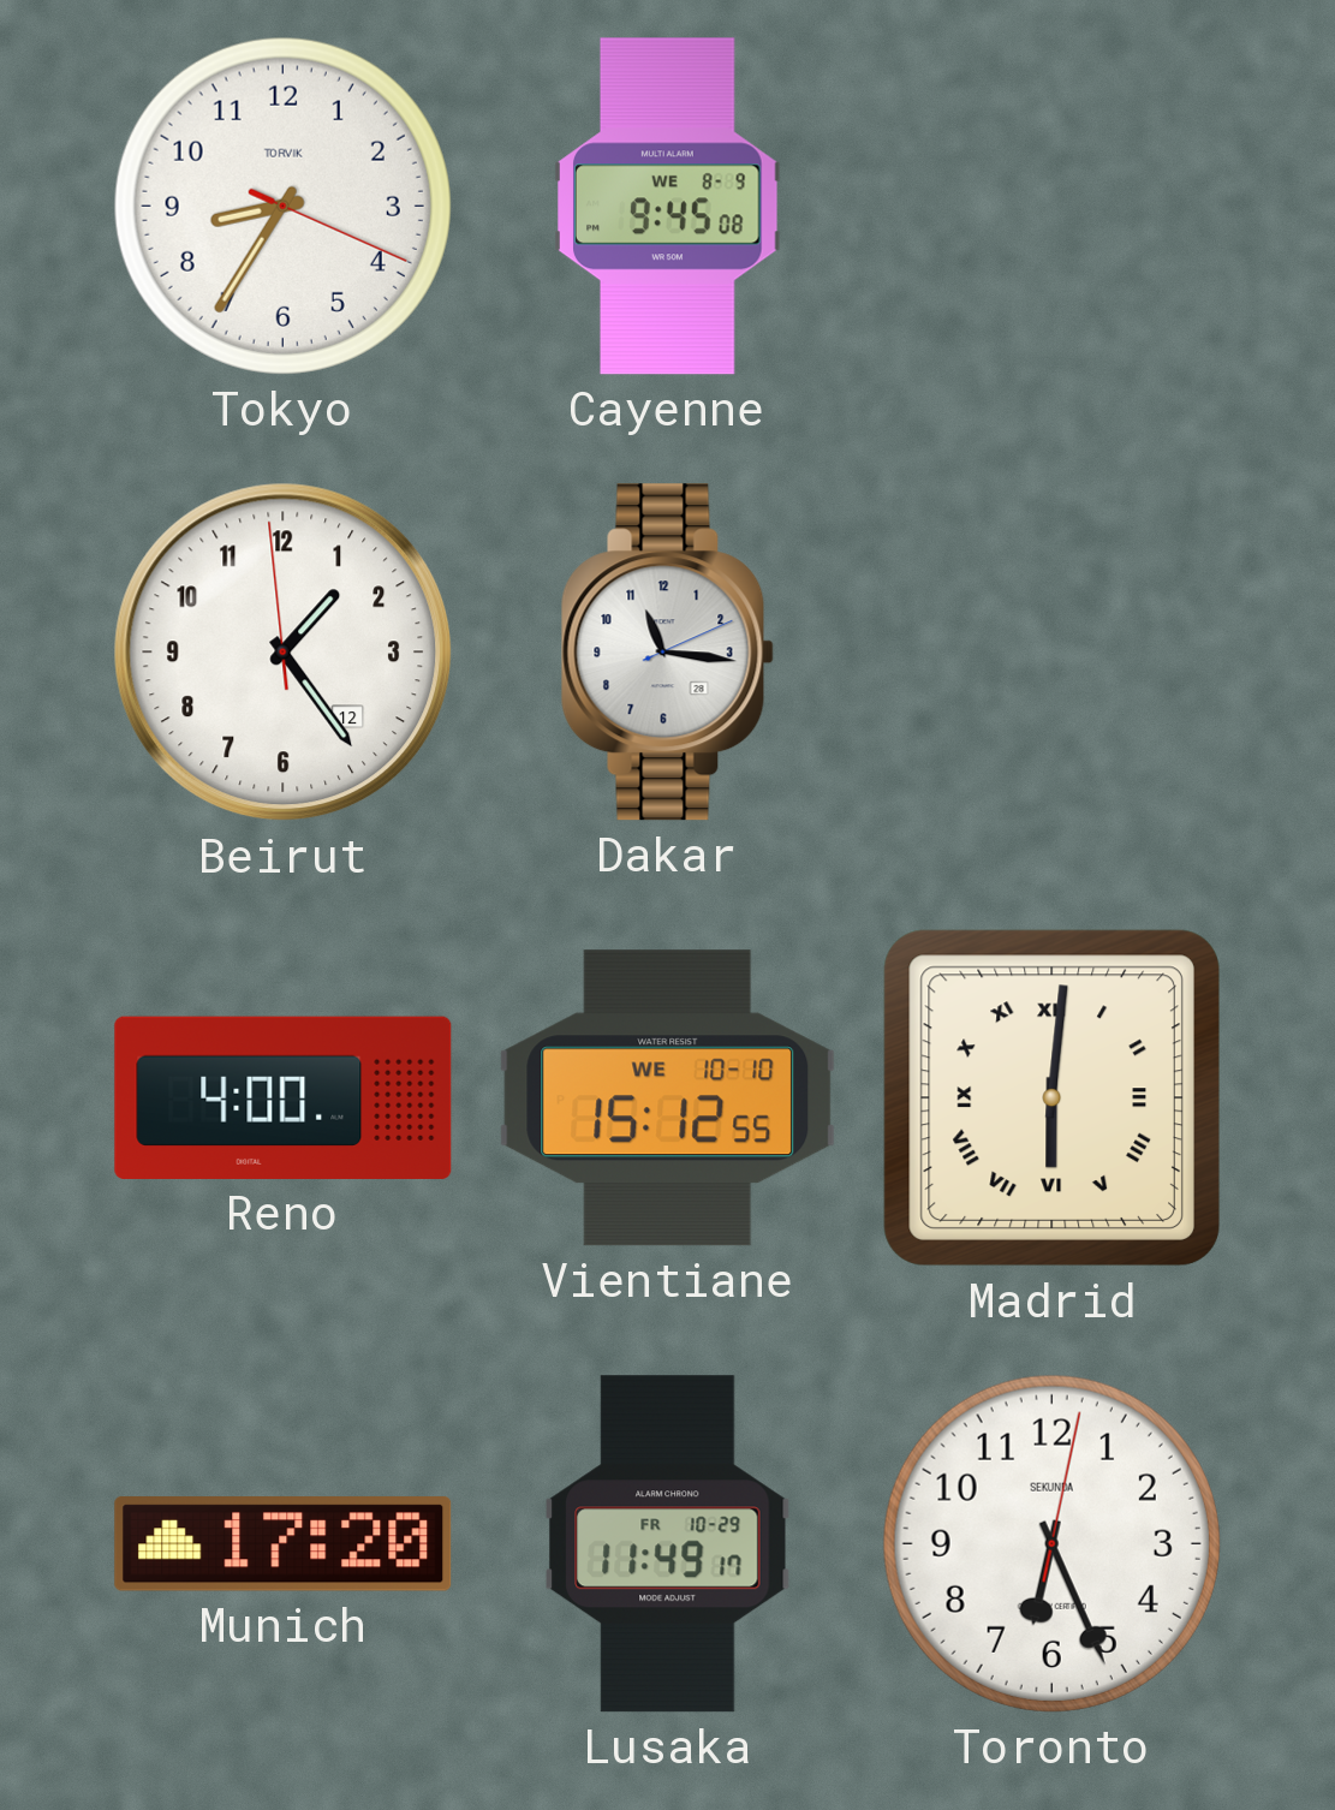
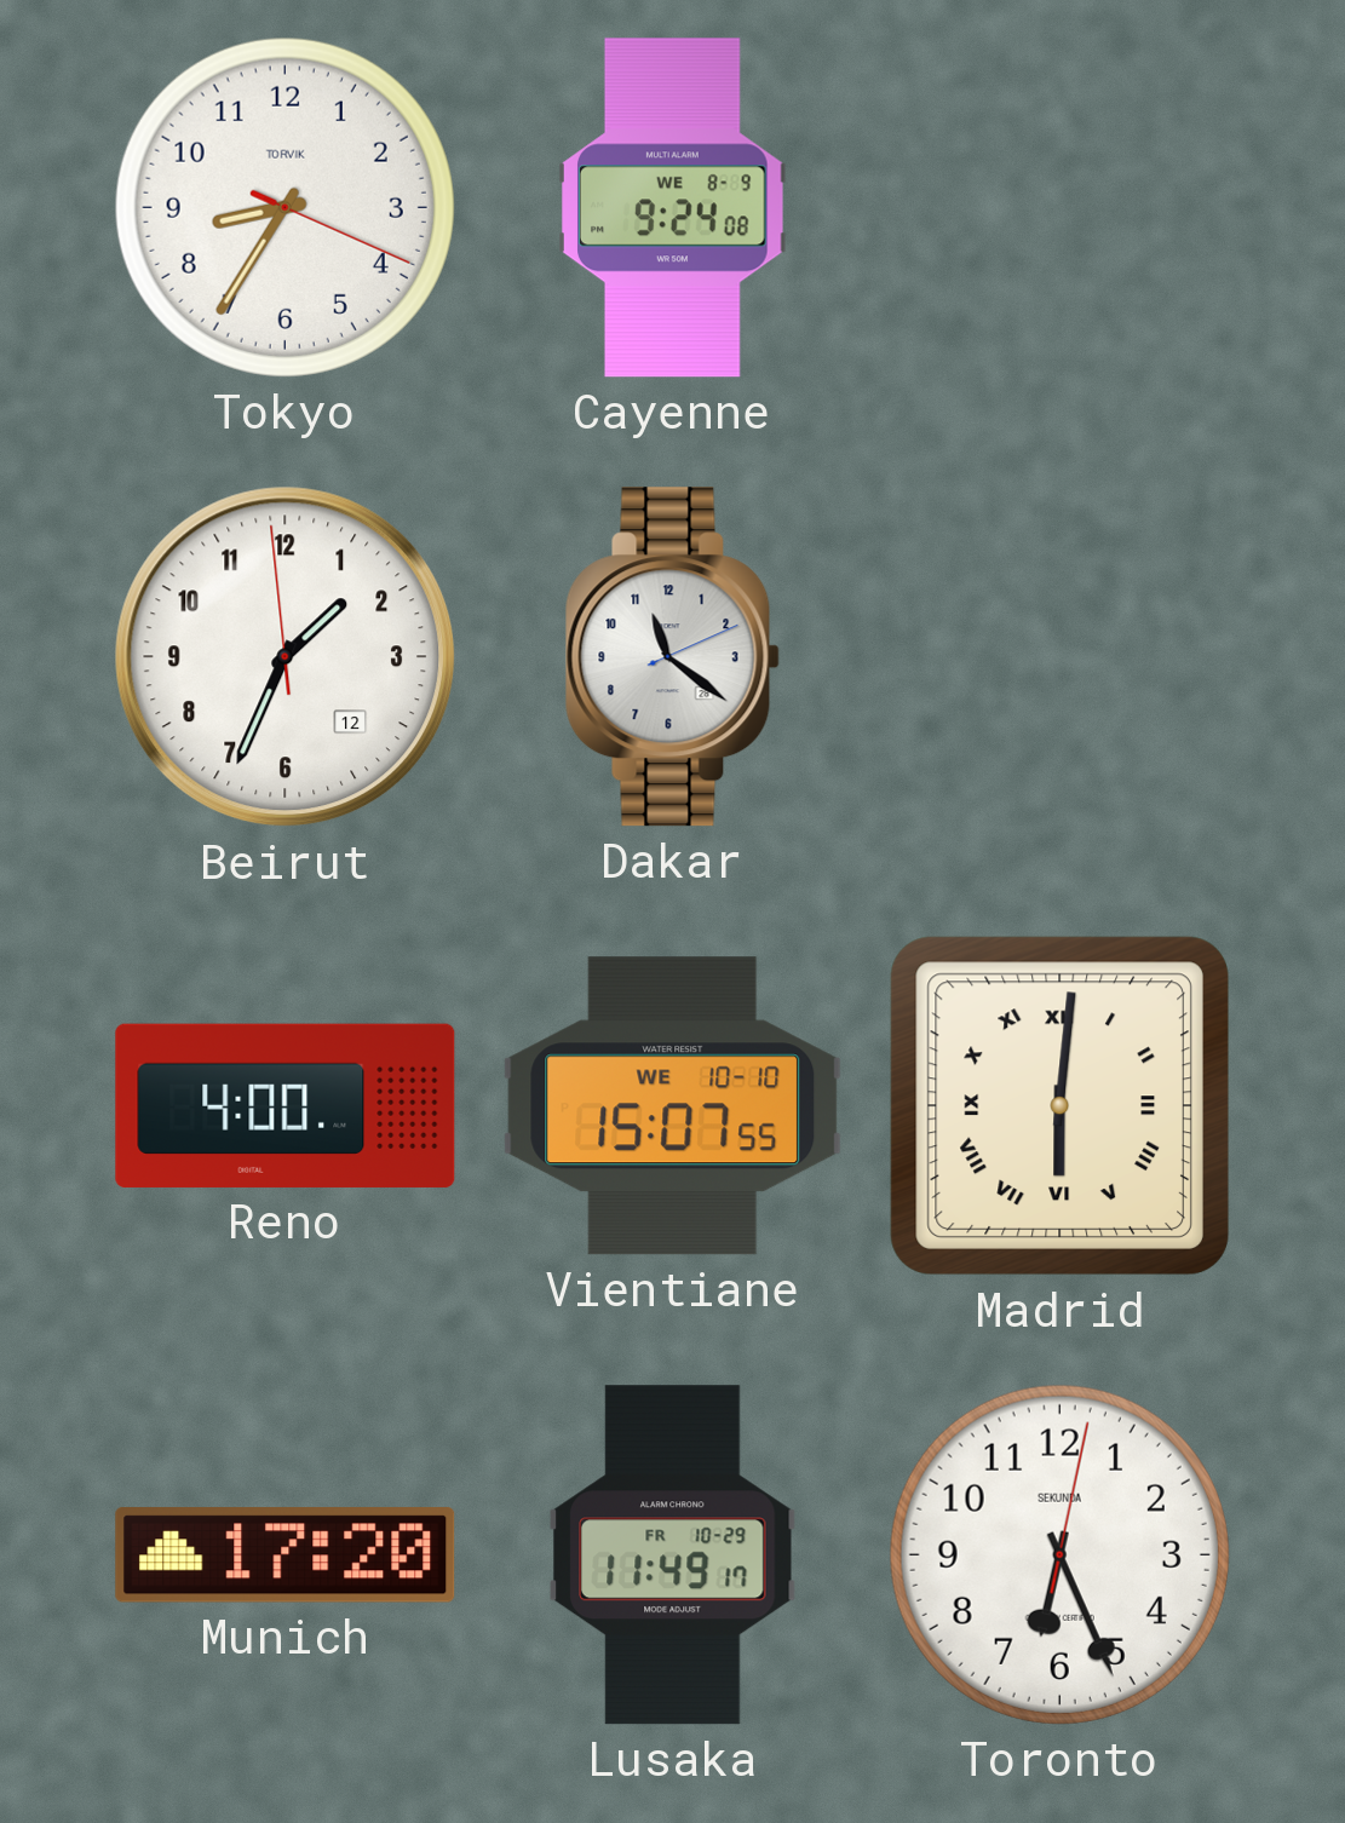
Cayenne: 9:45 -> 9:24
Beirut: 1:23 -> 1:33
Dakar: 11:16 -> 11:21
Vientiane: 15:12 -> 15:07
